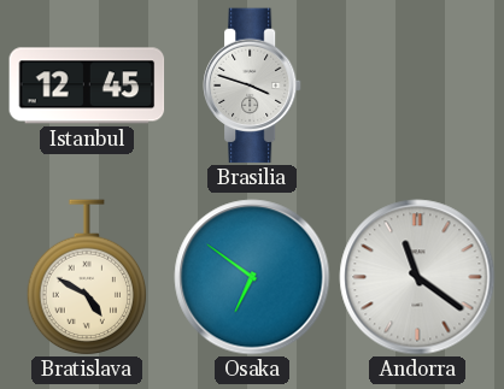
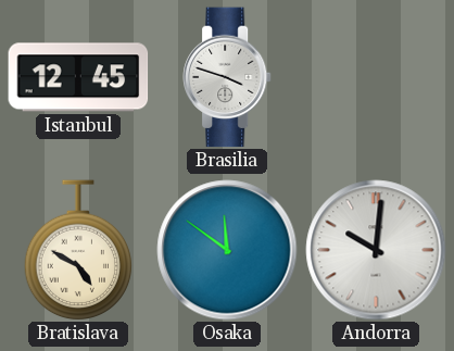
Osaka: 6:51 -> 11:51
Andorra: 11:21 -> 10:01
